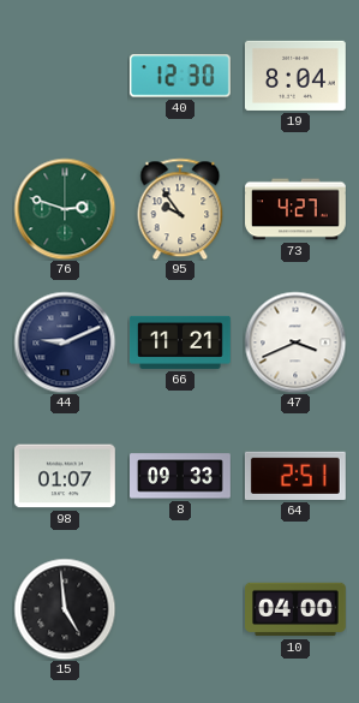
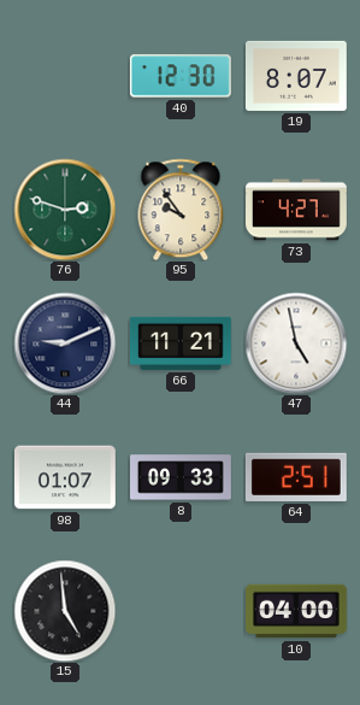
19: 8:04 -> 8:07
47: 3:41 -> 4:58
